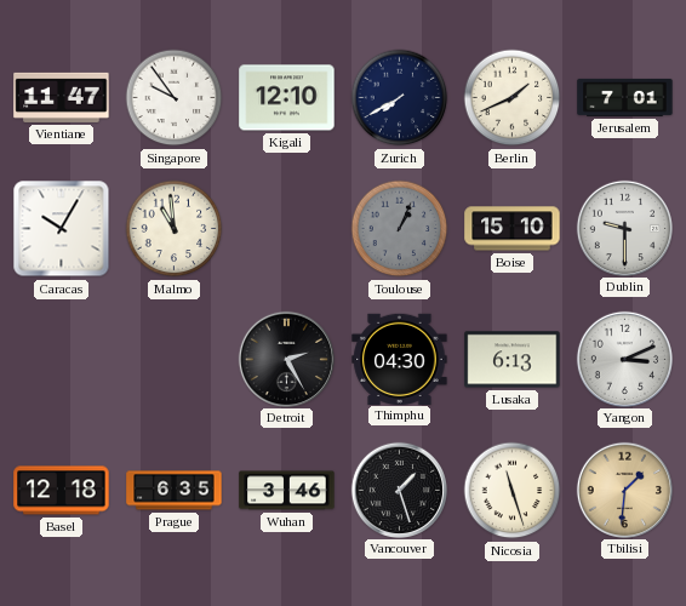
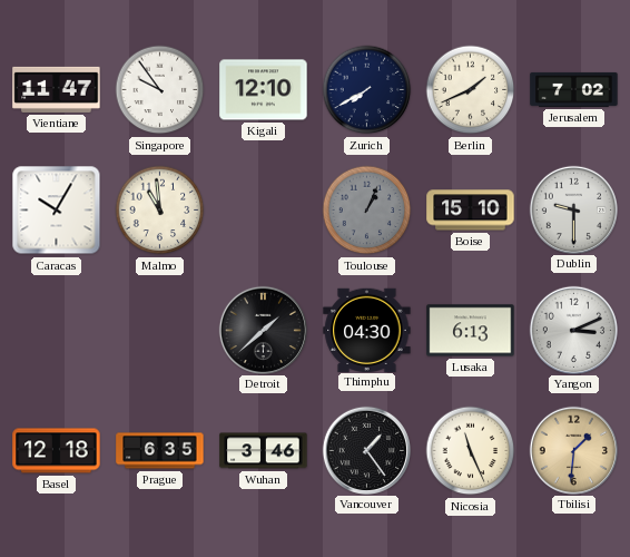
Jerusalem: 7:01 -> 7:02
Detroit: 2:25 -> 1:38
Vancouver: 1:27 -> 1:24
Nicosia: 11:27 -> 11:26
